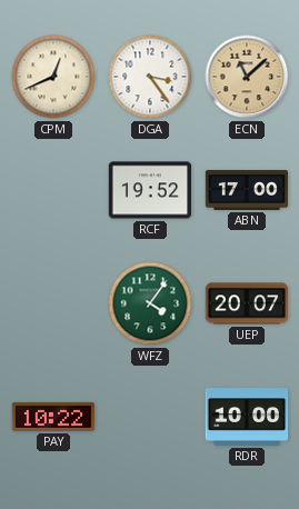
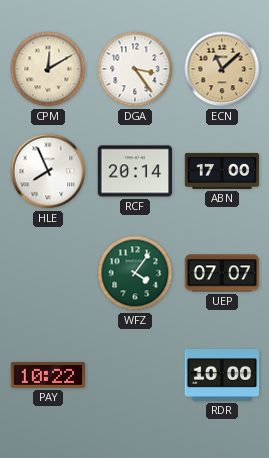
CPM: 12:41 -> 12:10
HLE: none -> 7:56
RCF: 19:52 -> 20:14
UEP: 20:07 -> 07:07
